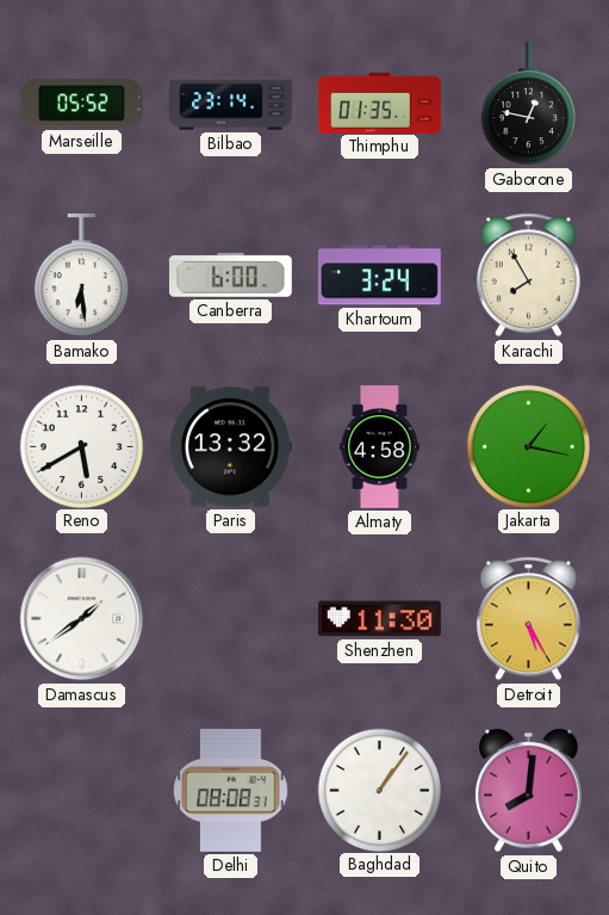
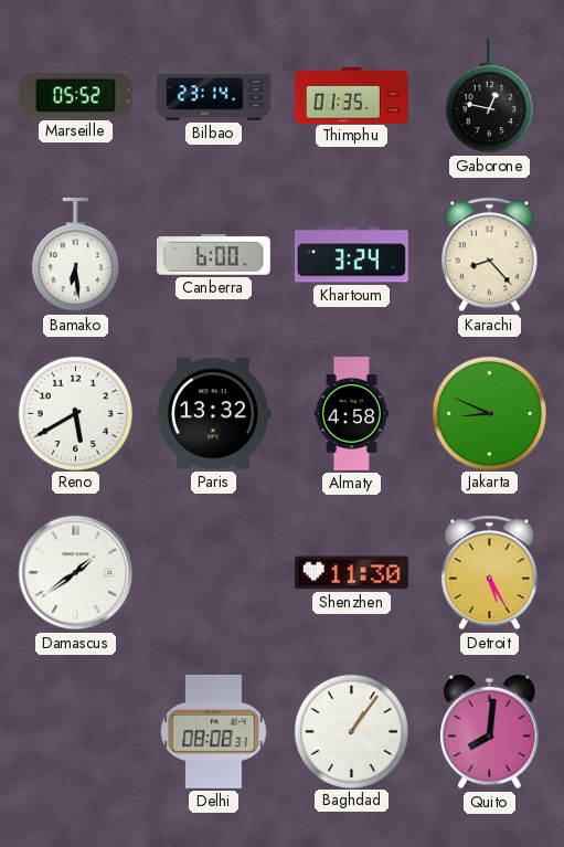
Karachi: 7:55 -> 8:23
Jakarta: 1:17 -> 8:49
